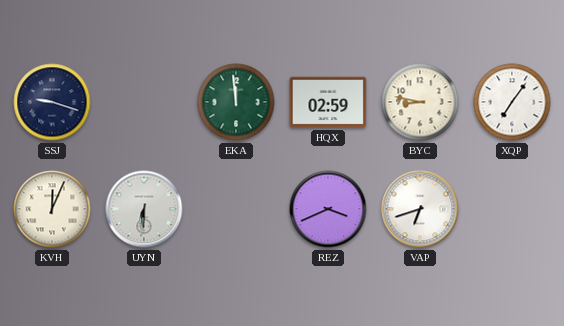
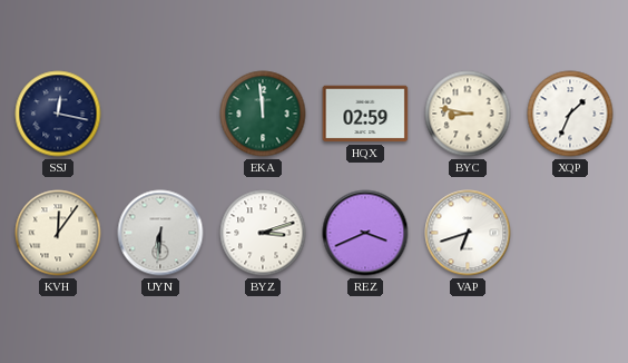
SSJ: 9:18 -> 12:17
XQP: 7:06 -> 1:34
KVH: 12:04 -> 12:06
BYZ: none -> 3:12
